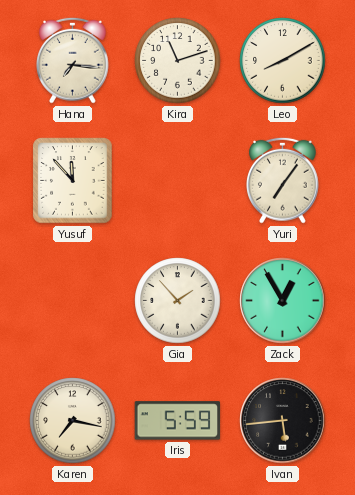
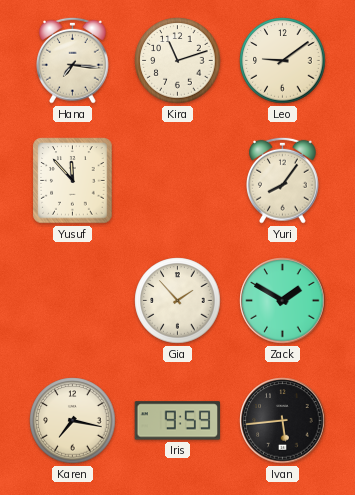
Leo: 8:10 -> 9:09
Yuri: 7:06 -> 8:06
Zack: 12:55 -> 1:50
Iris: 5:59 -> 9:59
